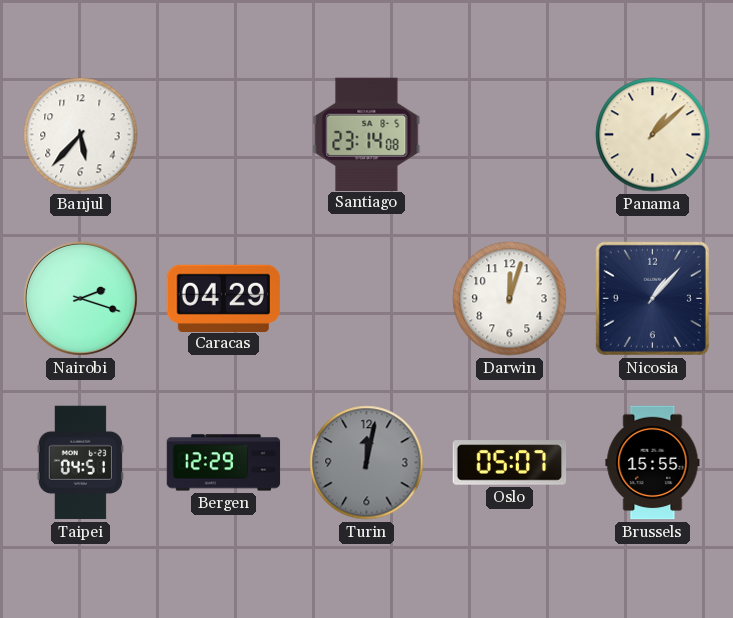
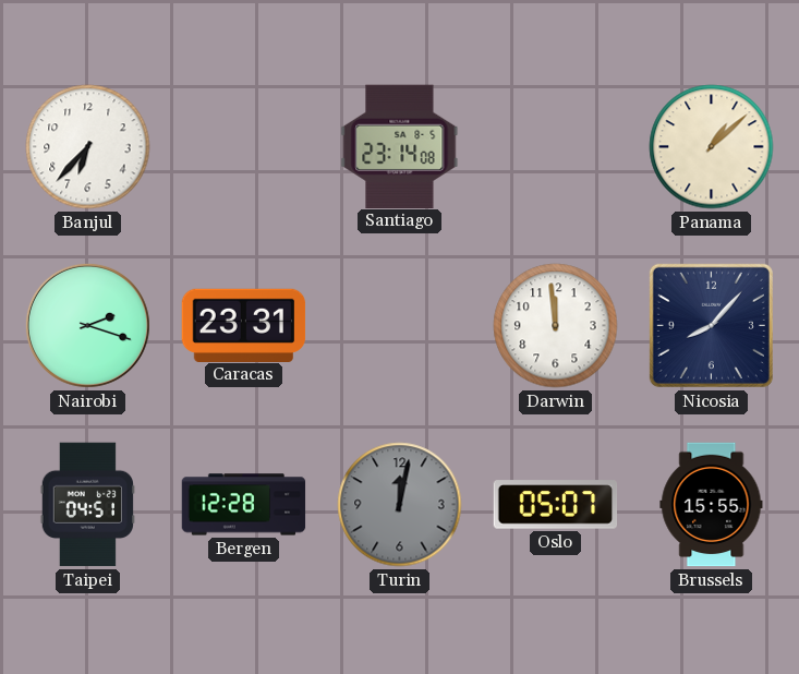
Banjul: 5:37 -> 6:37
Caracas: 04:29 -> 23:31
Darwin: 12:03 -> 11:59
Nicosia: 1:07 -> 8:07
Bergen: 12:29 -> 12:28
